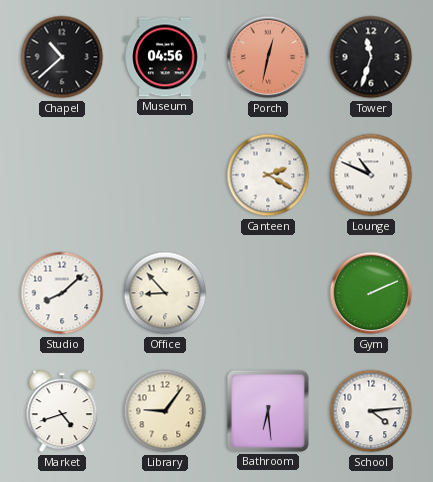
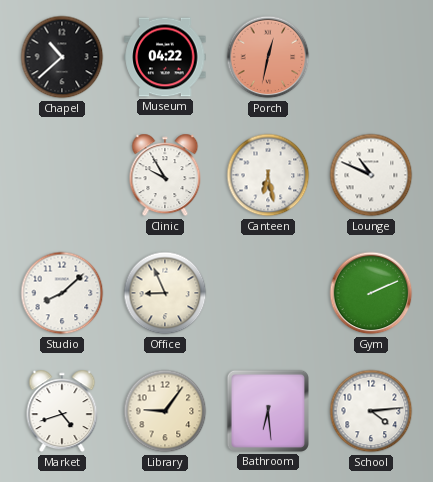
Museum: 04:56 -> 04:22
Tower: 11:33 -> none
Clinic: none -> 9:55
Canteen: 2:20 -> 6:28
Office: 8:53 -> 8:56
